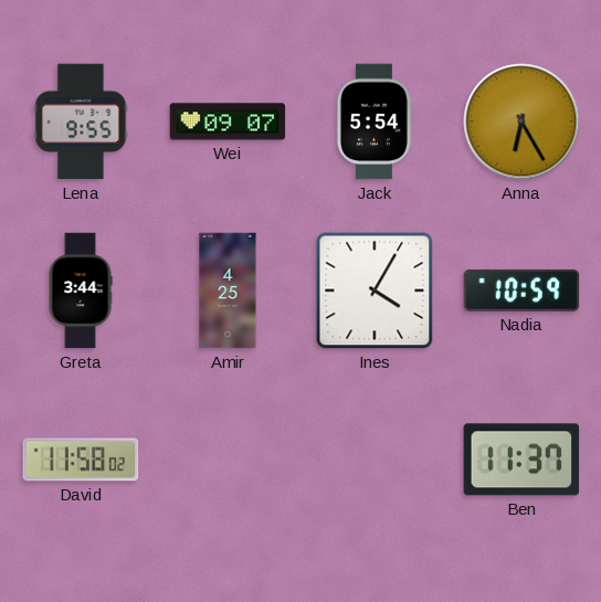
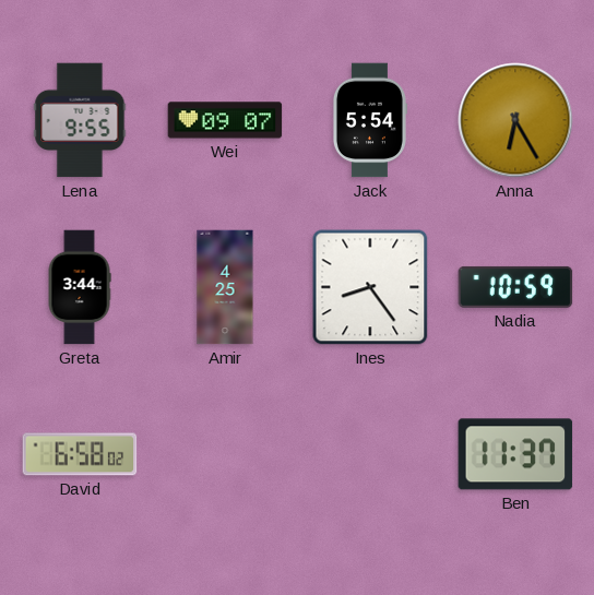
Ines: 4:05 -> 8:24
David: 11:58 -> 6:58
